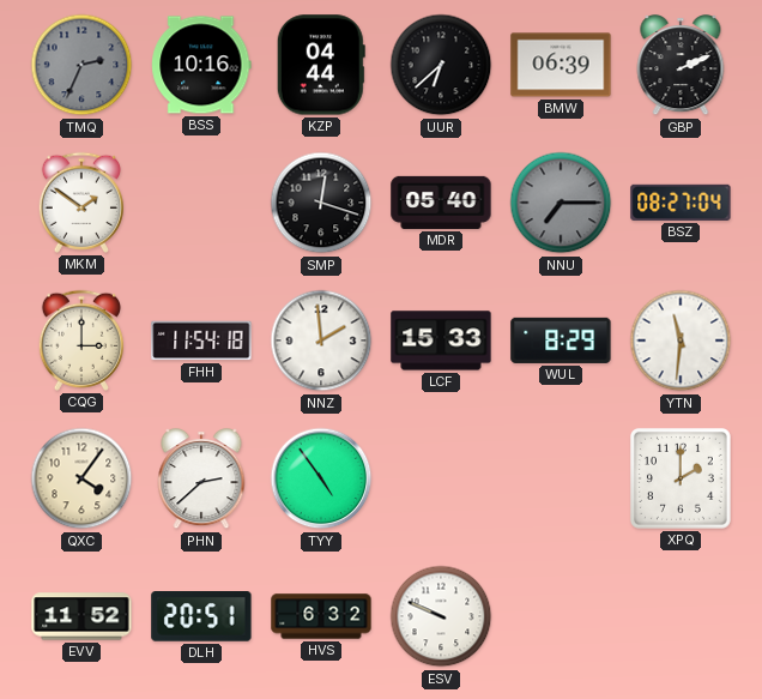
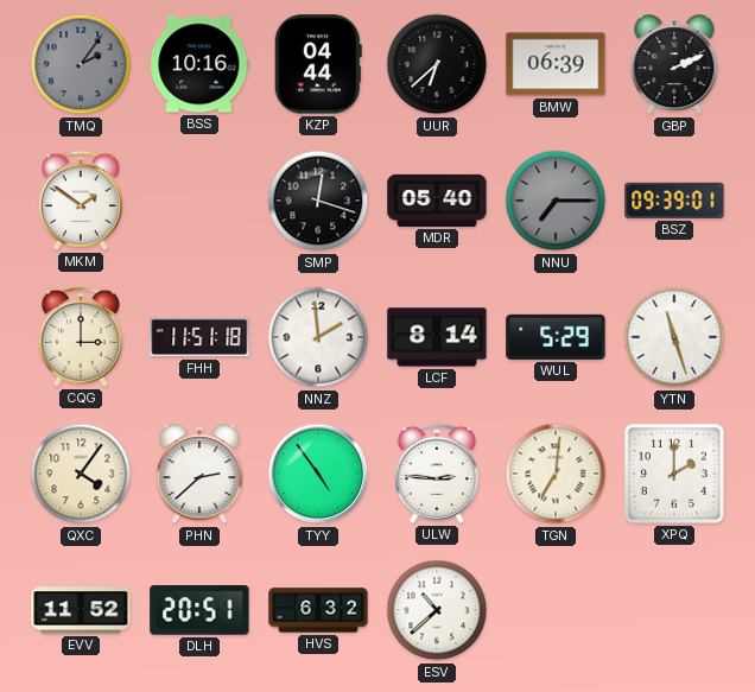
TMQ: 2:34 -> 2:06
BSZ: 08:27 -> 09:39
FHH: 11:54 -> 11:51
LCF: 15:33 -> 8:14
WUL: 8:29 -> 5:29
YTN: 11:31 -> 11:27
ULW: none -> 2:46
TGN: none -> 7:01
ESV: 9:49 -> 10:38
